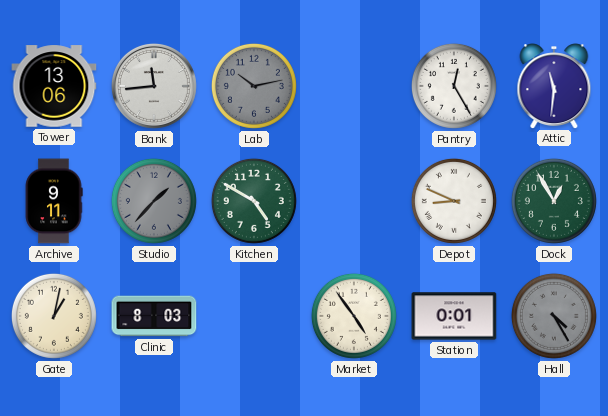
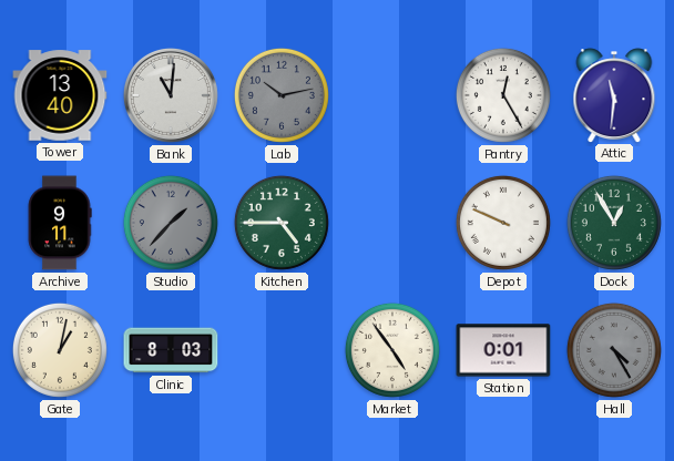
Tower: 13:06 -> 13:40
Bank: 11:44 -> 11:01
Kitchen: 4:50 -> 4:45
Depot: 8:49 -> 9:49
